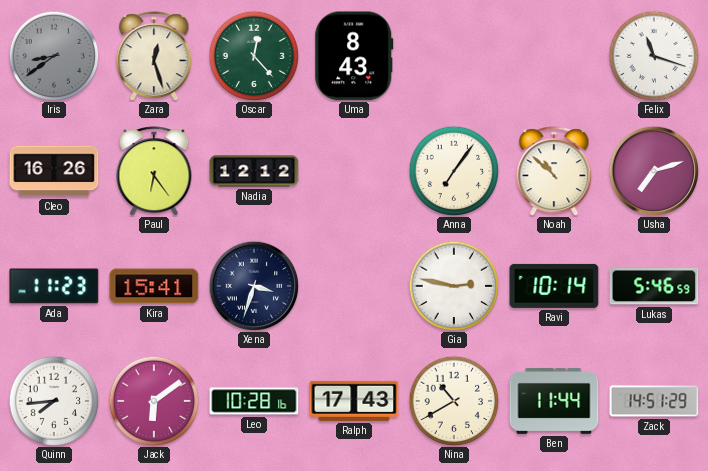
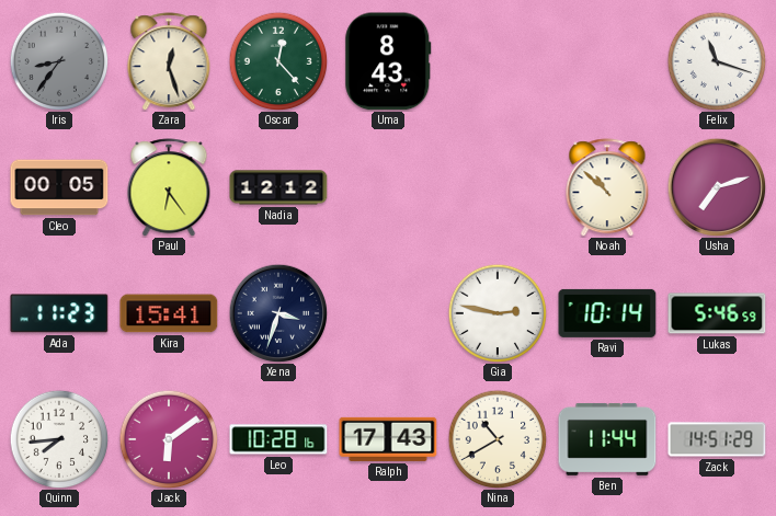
Iris: 8:39 -> 8:36
Cleo: 16:26 -> 00:05
Anna: 7:06 -> none
